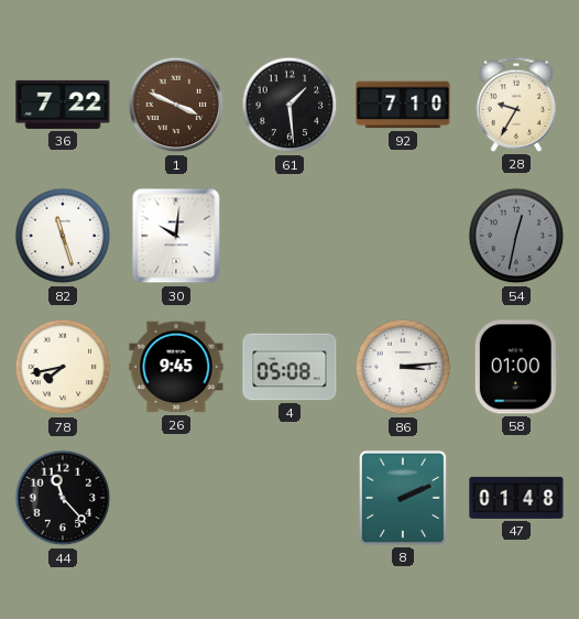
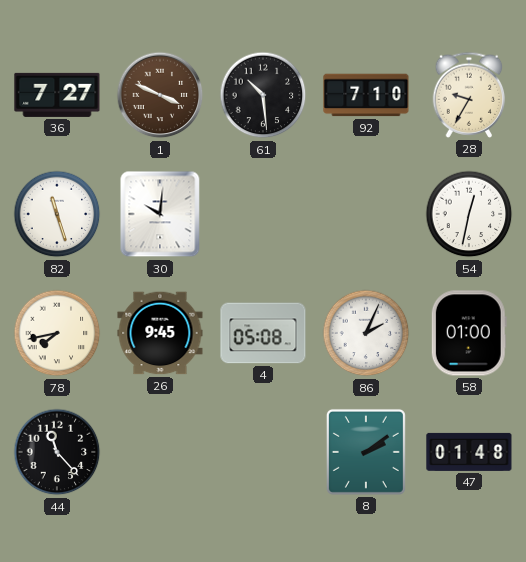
36: 7:22 -> 7:27
61: 1:29 -> 10:29
54 dial: grey -> white
86: 3:14 -> 2:04
8: 2:11 -> 2:09
